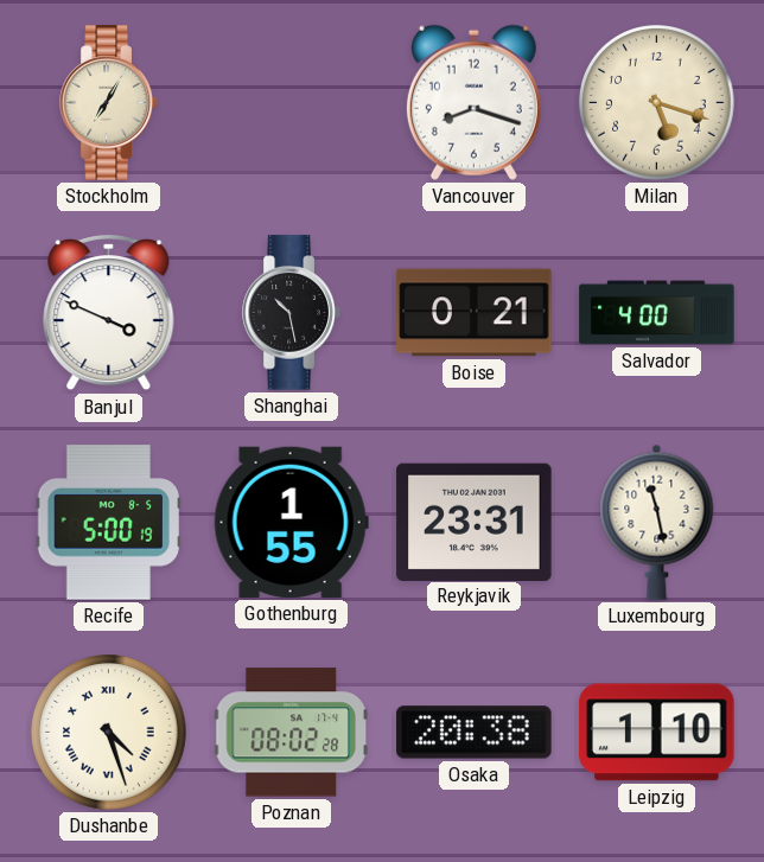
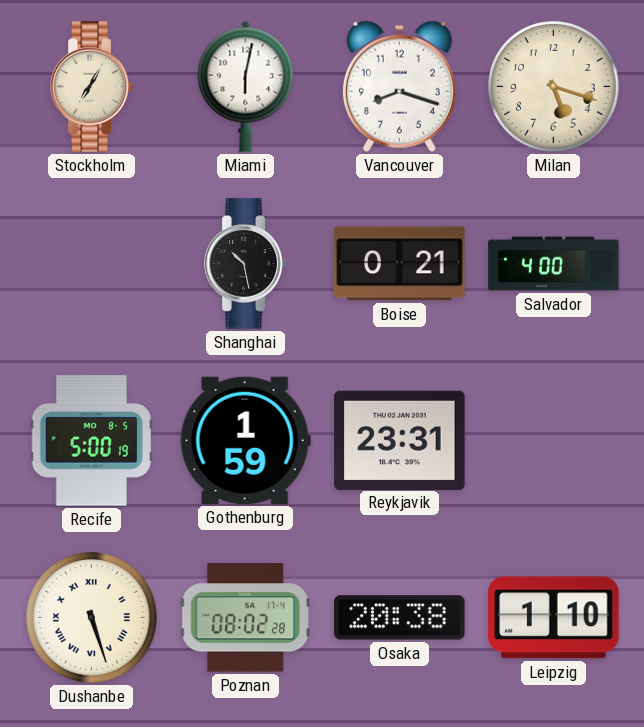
Miami: none -> 6:02
Banjul: 3:49 -> none
Gothenburg: 1:55 -> 1:59
Luxembourg: 11:28 -> none
Dushanbe: 4:27 -> 5:27
